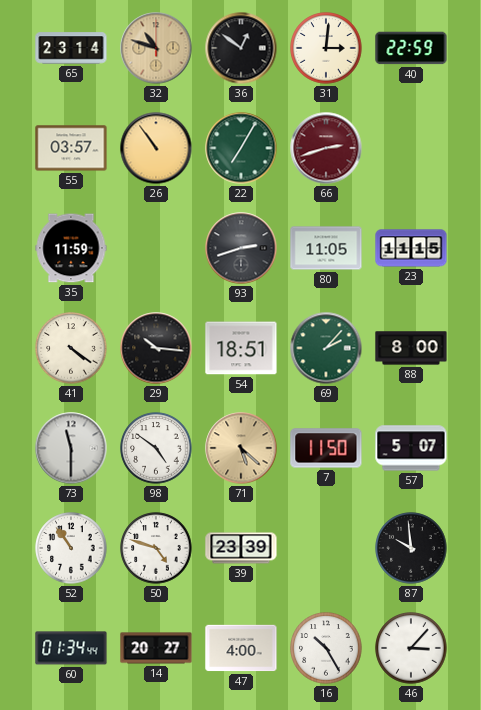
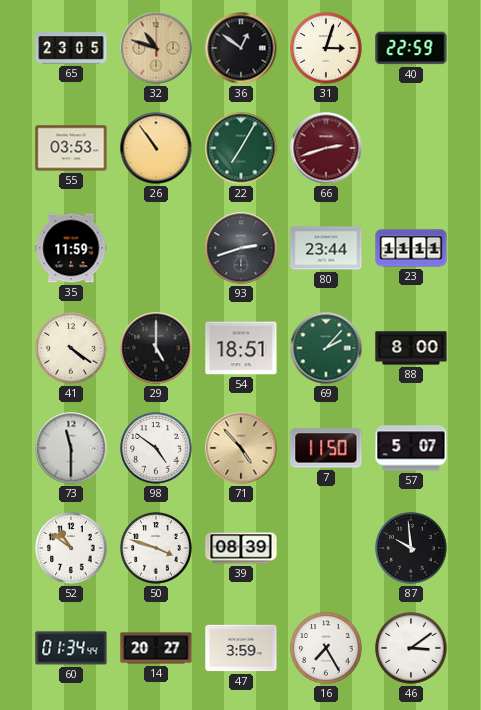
65: 23:14 -> 23:05
31: 3:01 -> 3:03
55: 03:57 -> 03:53
80: 11:05 -> 23:44
23: 11:15 -> 11:11
29: 10:16 -> 5:00
71: 5:22 -> 4:53
52: 10:54 -> 10:51
50: 4:48 -> 3:48
39: 23:39 -> 08:39
47: 4:00 -> 3:59
16: 10:25 -> 7:25
46: 3:07 -> 3:09
